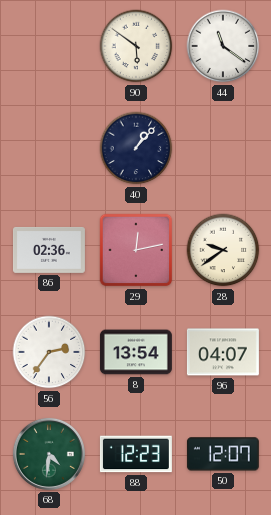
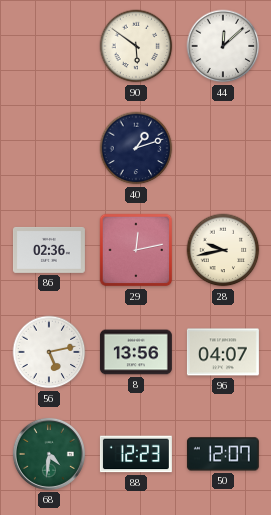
44: 11:21 -> 12:08
40: 1:07 -> 1:12
28: 9:39 -> 9:43
56: 2:36 -> 5:13
8: 13:54 -> 13:56
